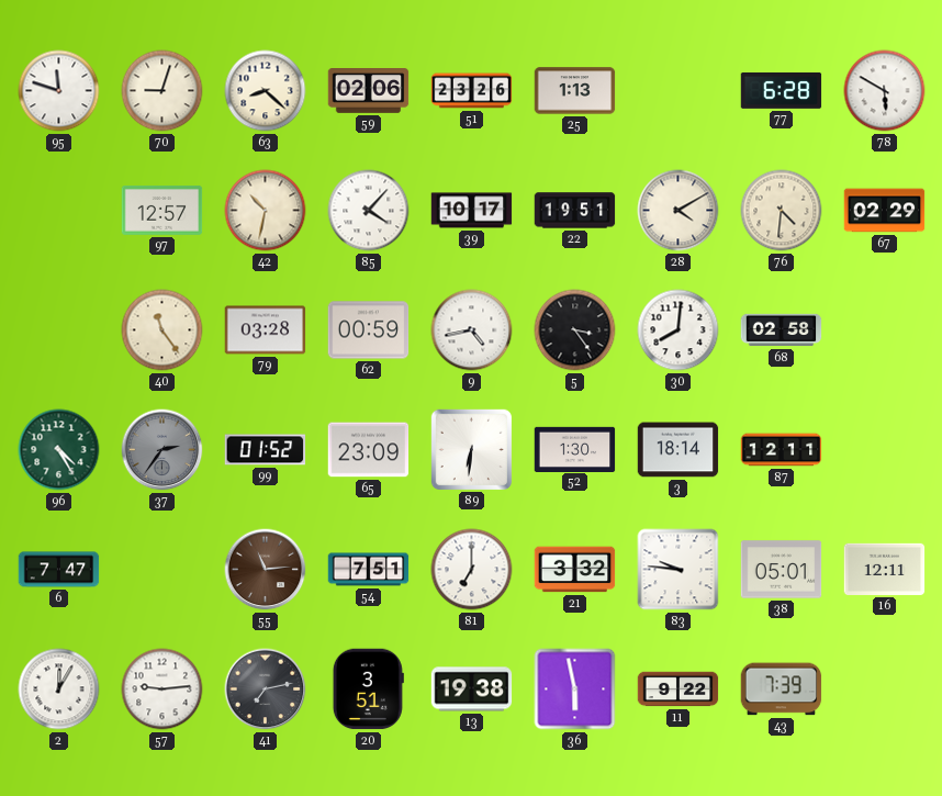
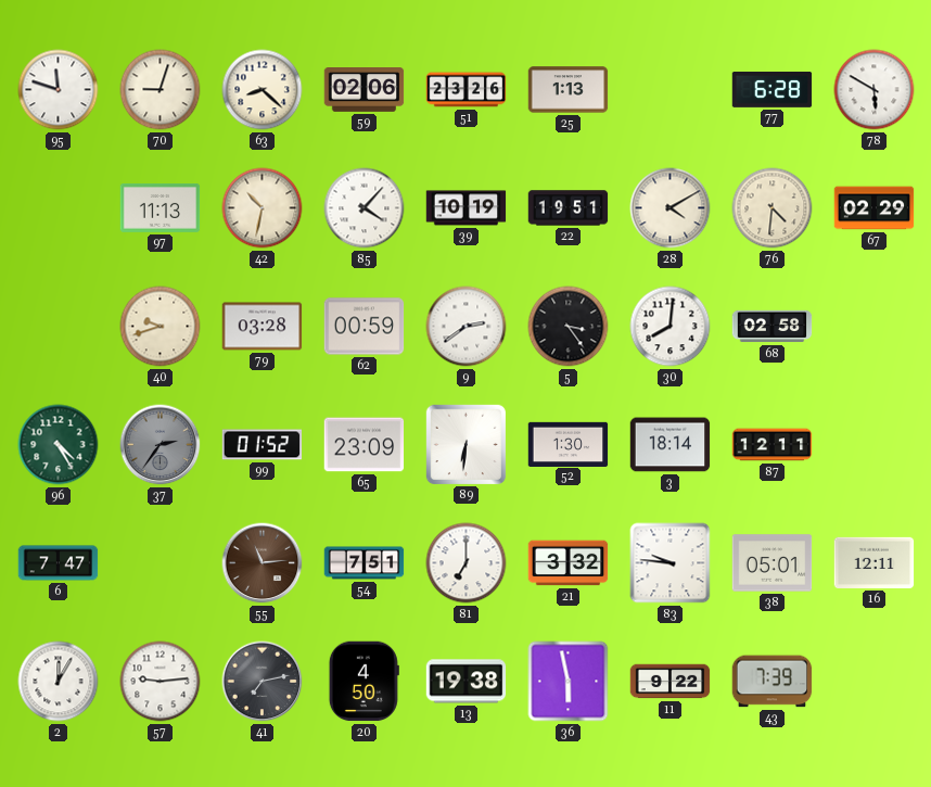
97: 12:57 -> 11:13
39: 10:17 -> 10:19
40: 11:24 -> 9:42
9: 4:43 -> 2:39
20: 3:51 -> 4:50
